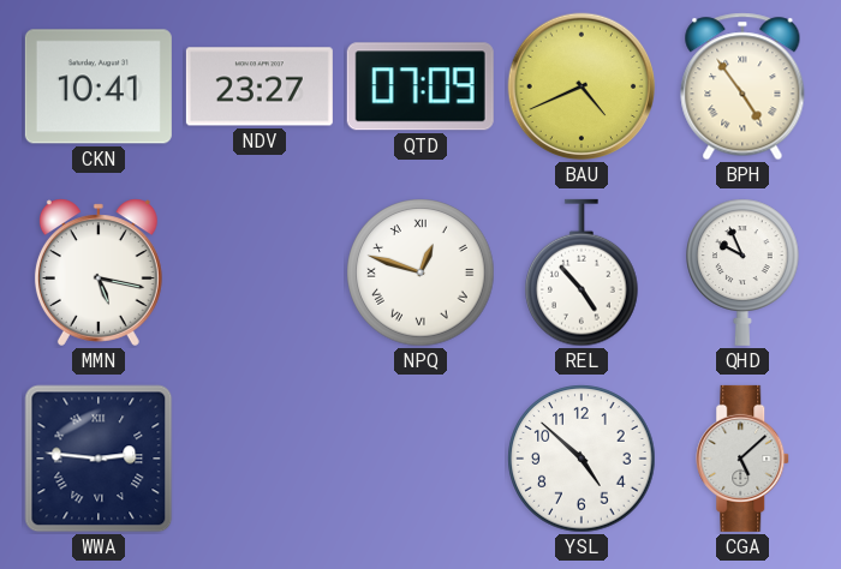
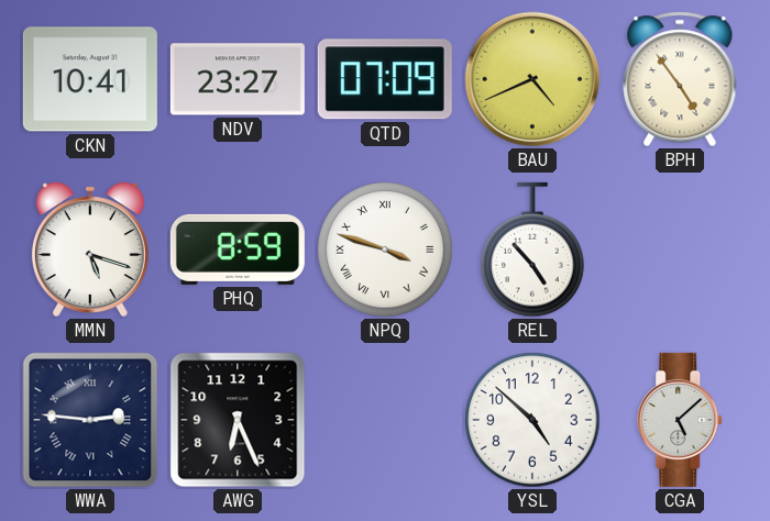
MMN: 5:17 -> 5:18
PHQ: none -> 8:59
NPQ: 12:48 -> 3:48
QHD: 9:56 -> none
AWG: none -> 6:26
